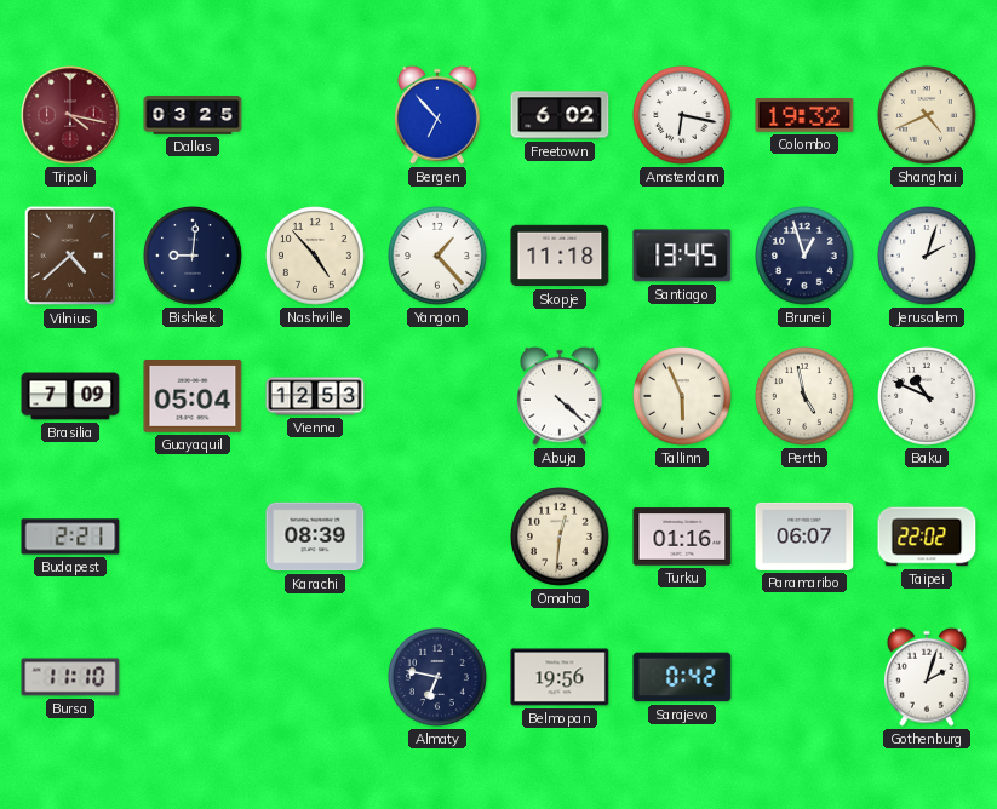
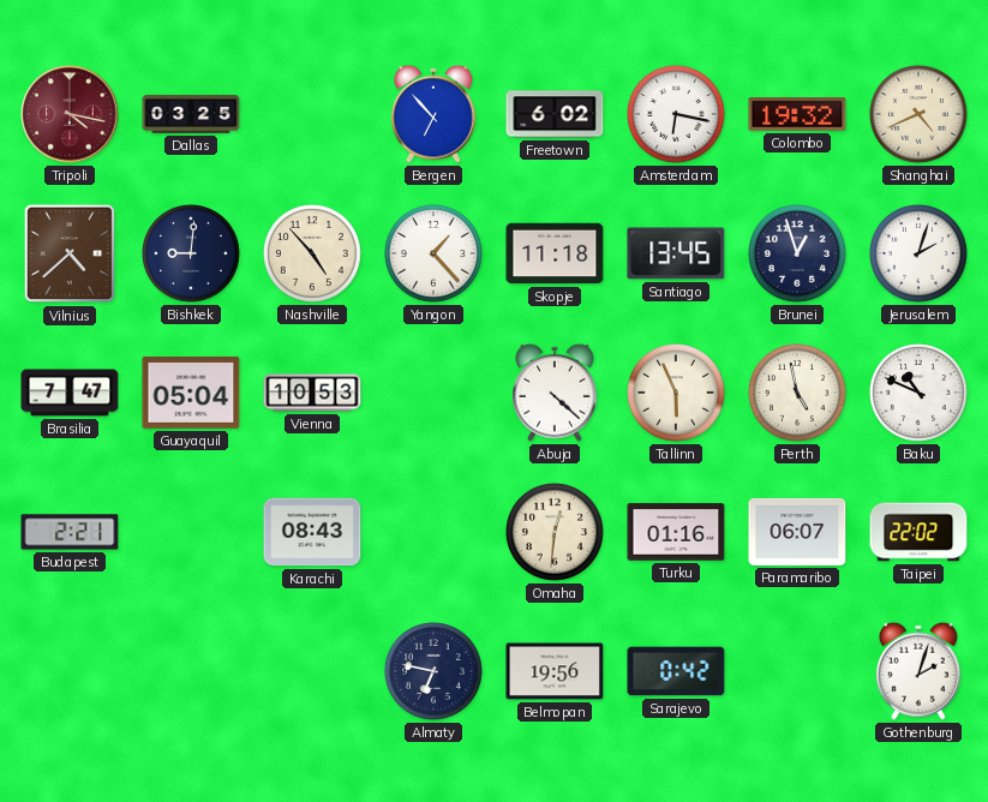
Brasilia: 7:09 -> 7:47
Vienna: 12:53 -> 10:53
Karachi: 08:39 -> 08:43
Bursa: 11:10 -> none
